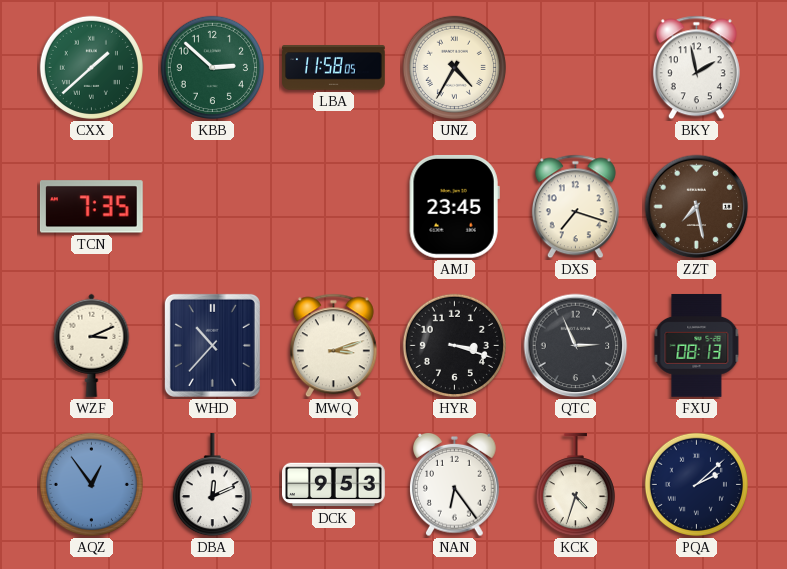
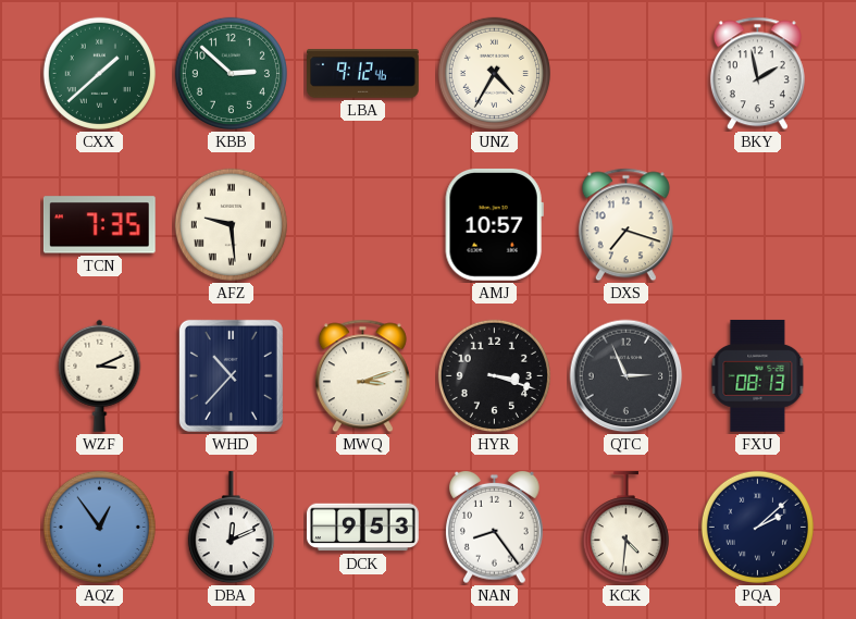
LBA: 11:58 -> 9:12
AFZ: none -> 9:29
AMJ: 23:45 -> 10:57
ZZT: 7:28 -> none
NAN: 6:24 -> 8:24
KCK: 4:33 -> 4:31
